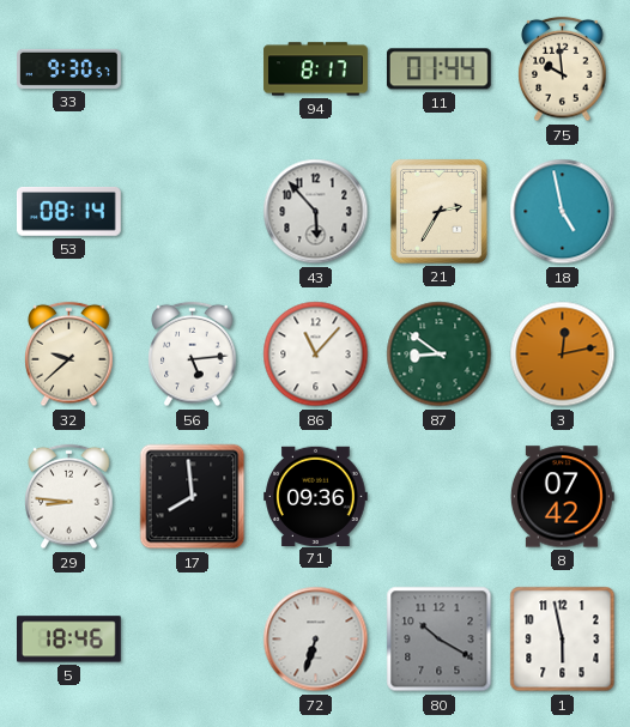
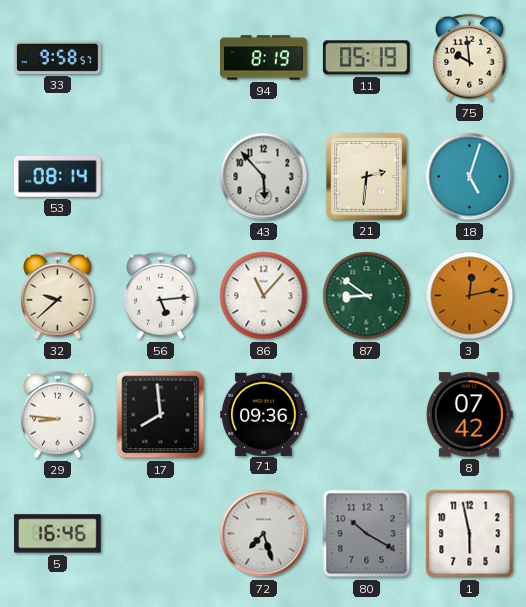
33: 9:30 -> 9:58
94: 8:17 -> 8:19
11: 01:44 -> 05:19
21: 2:35 -> 2:31
18: 4:58 -> 5:03
5: 18:46 -> 16:46
72: 6:33 -> 7:27
